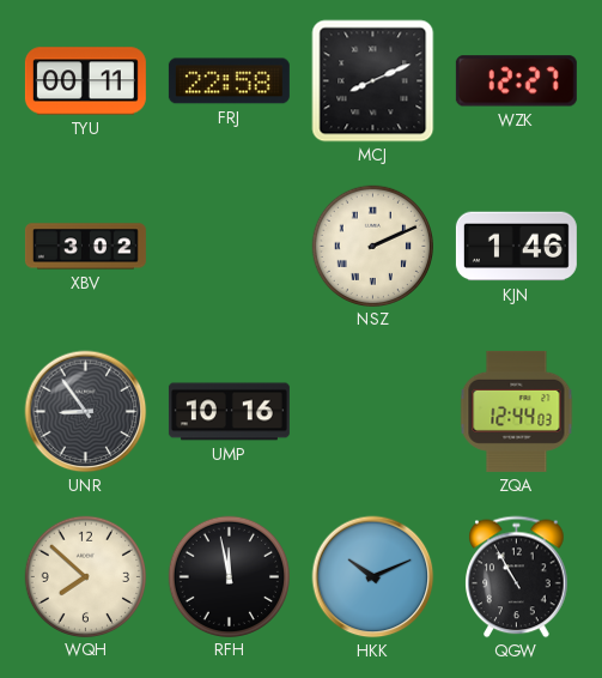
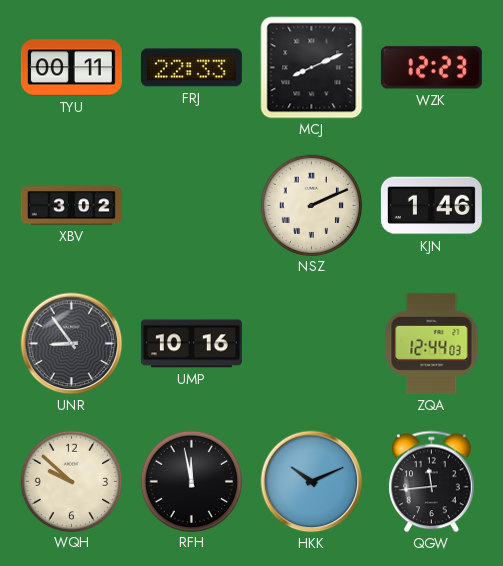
FRJ: 22:58 -> 22:33
WZK: 12:27 -> 12:23
WQH: 7:52 -> 9:52
QGW: 10:55 -> 11:44
